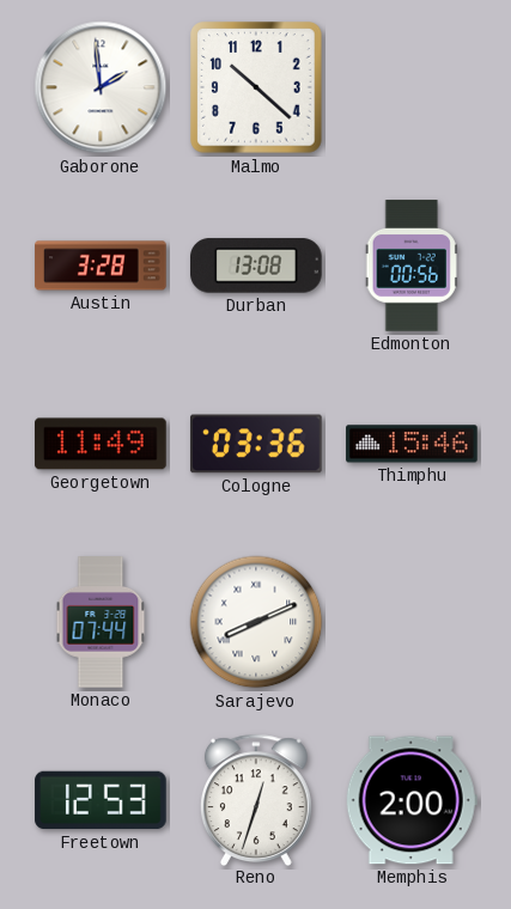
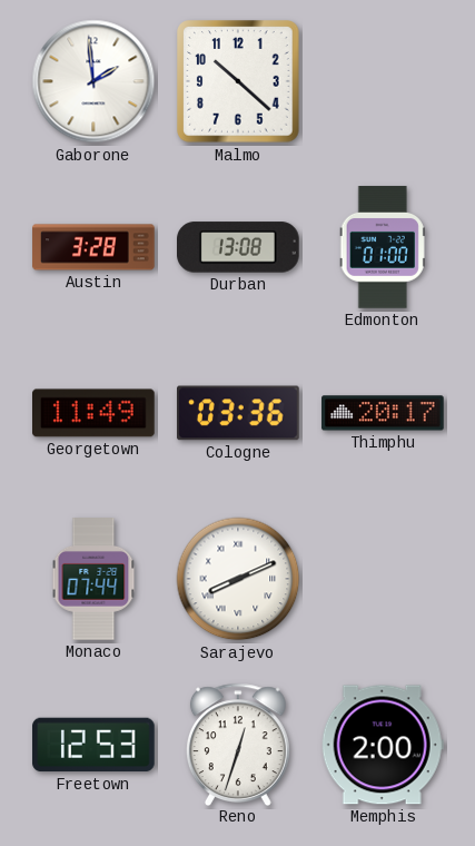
Edmonton: 00:56 -> 01:00
Thimphu: 15:46 -> 20:17
